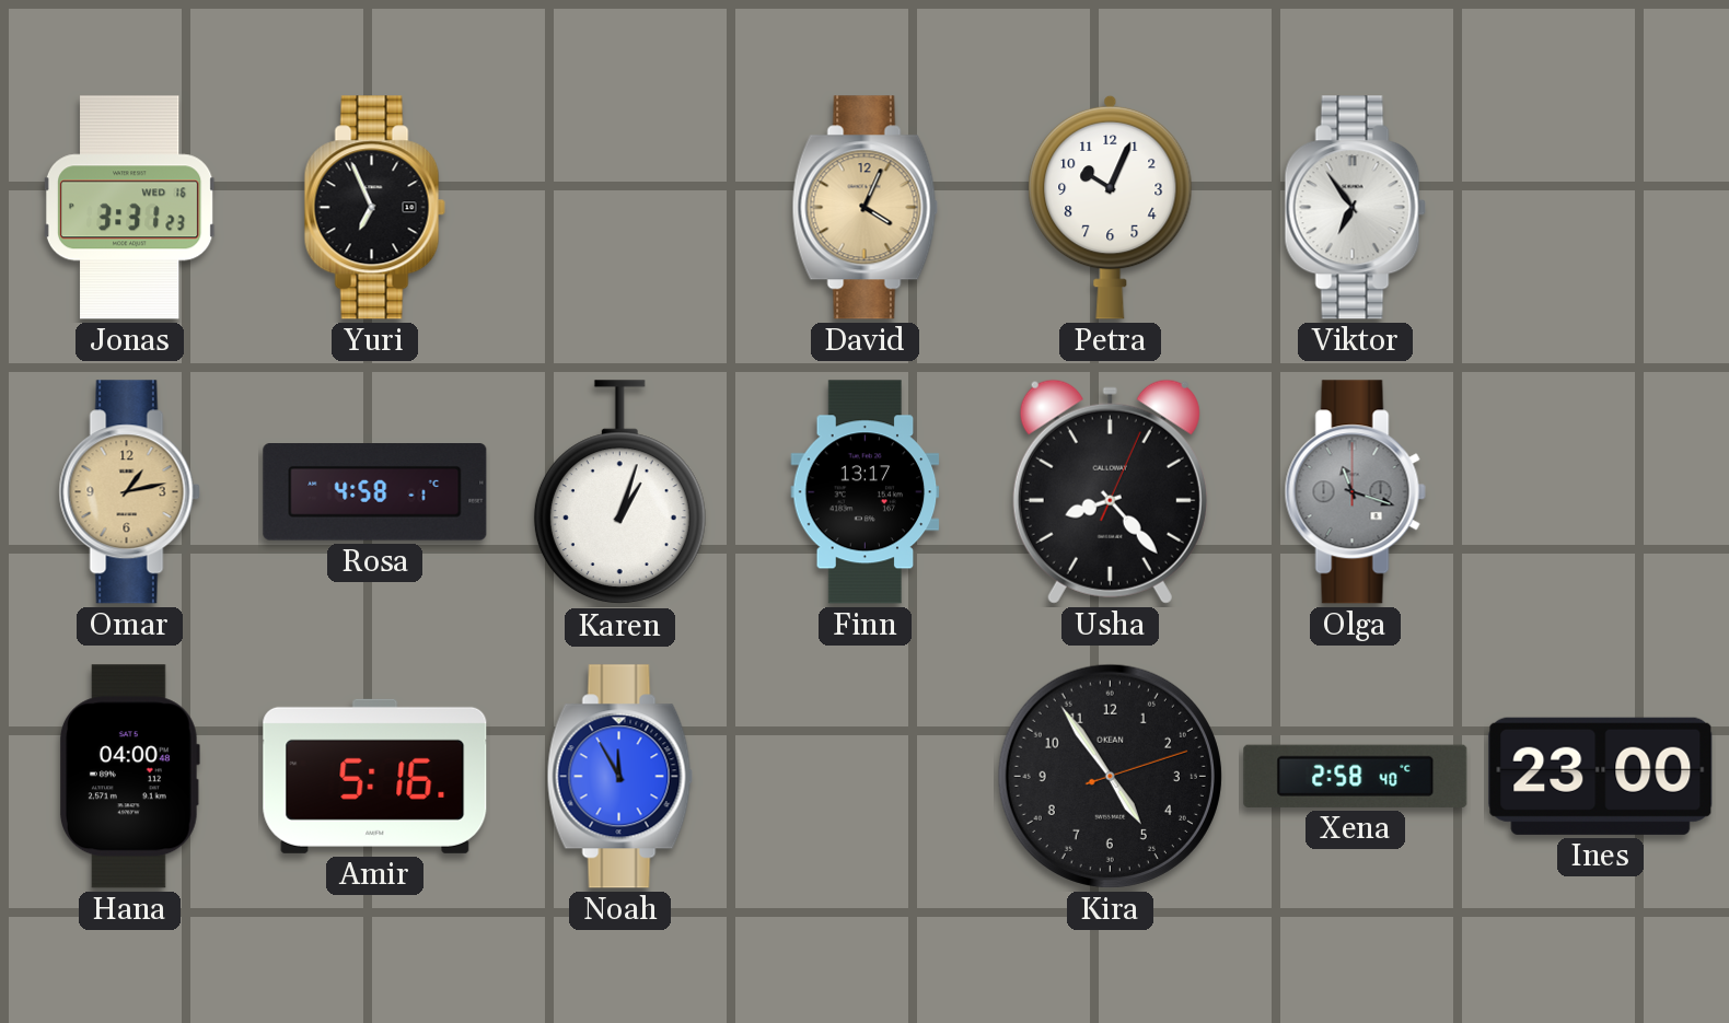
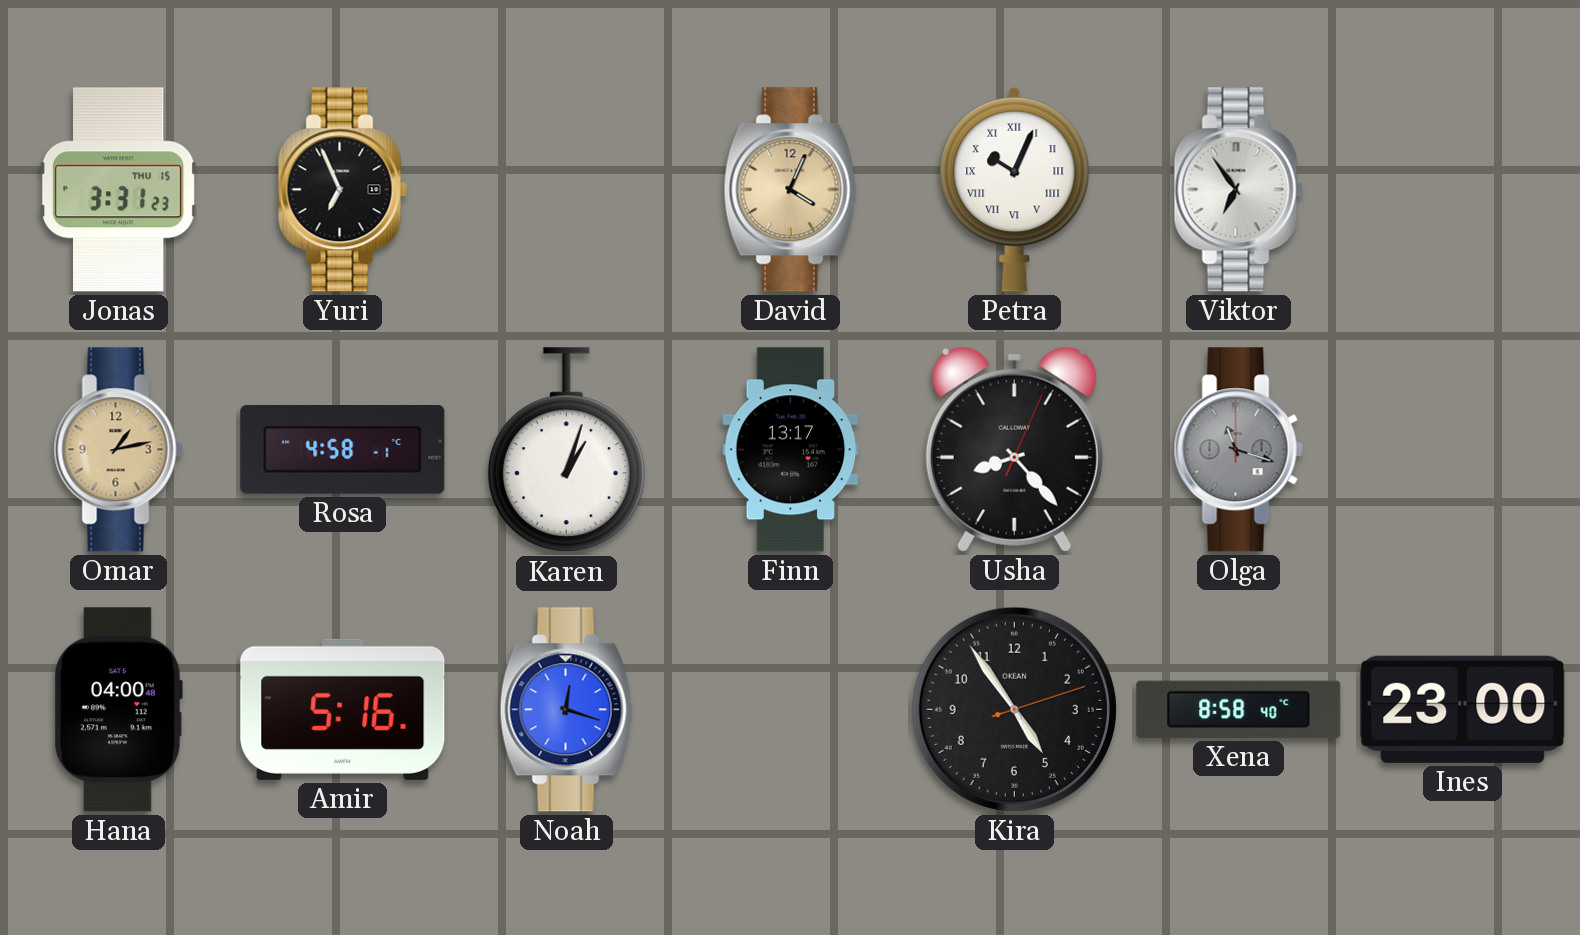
Jonas date: WED 16 -> THU 15
Petra numerals: Arabic -> Roman
Noah: 11:55 -> 12:18
Xena: 2:58 -> 8:58
